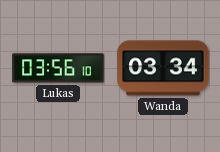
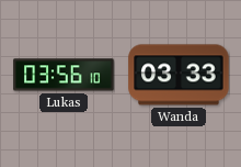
Wanda: 03:34 -> 03:33
